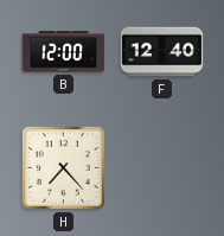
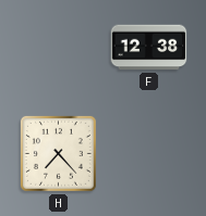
B: 12:00 -> none
F: 12:40 -> 12:38
